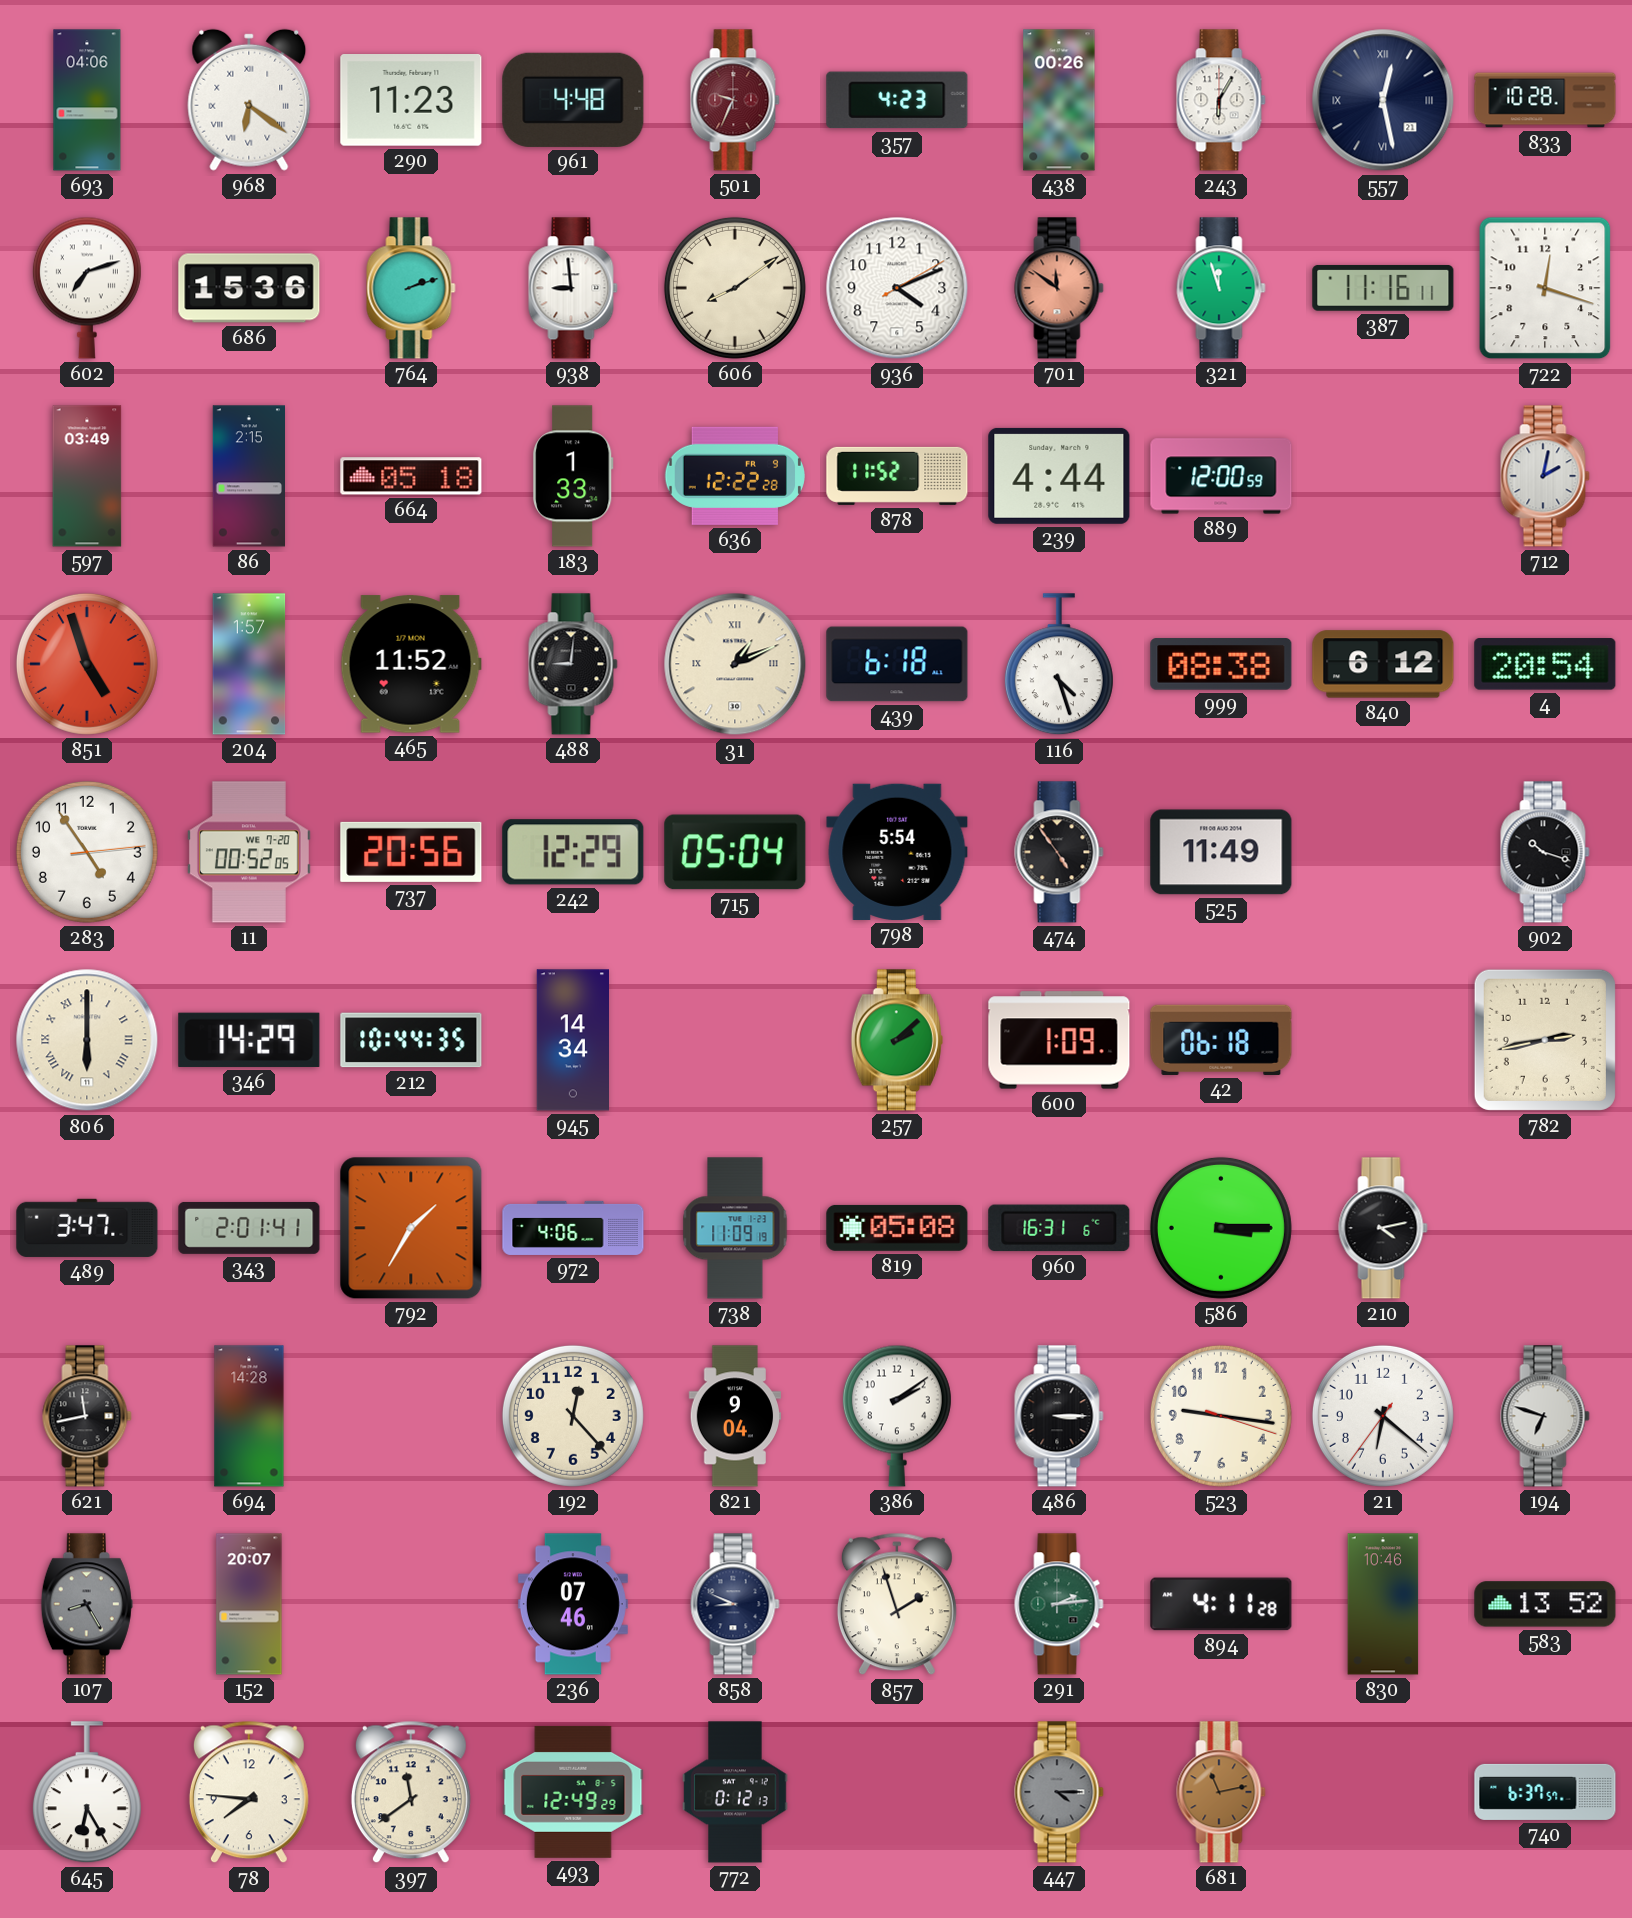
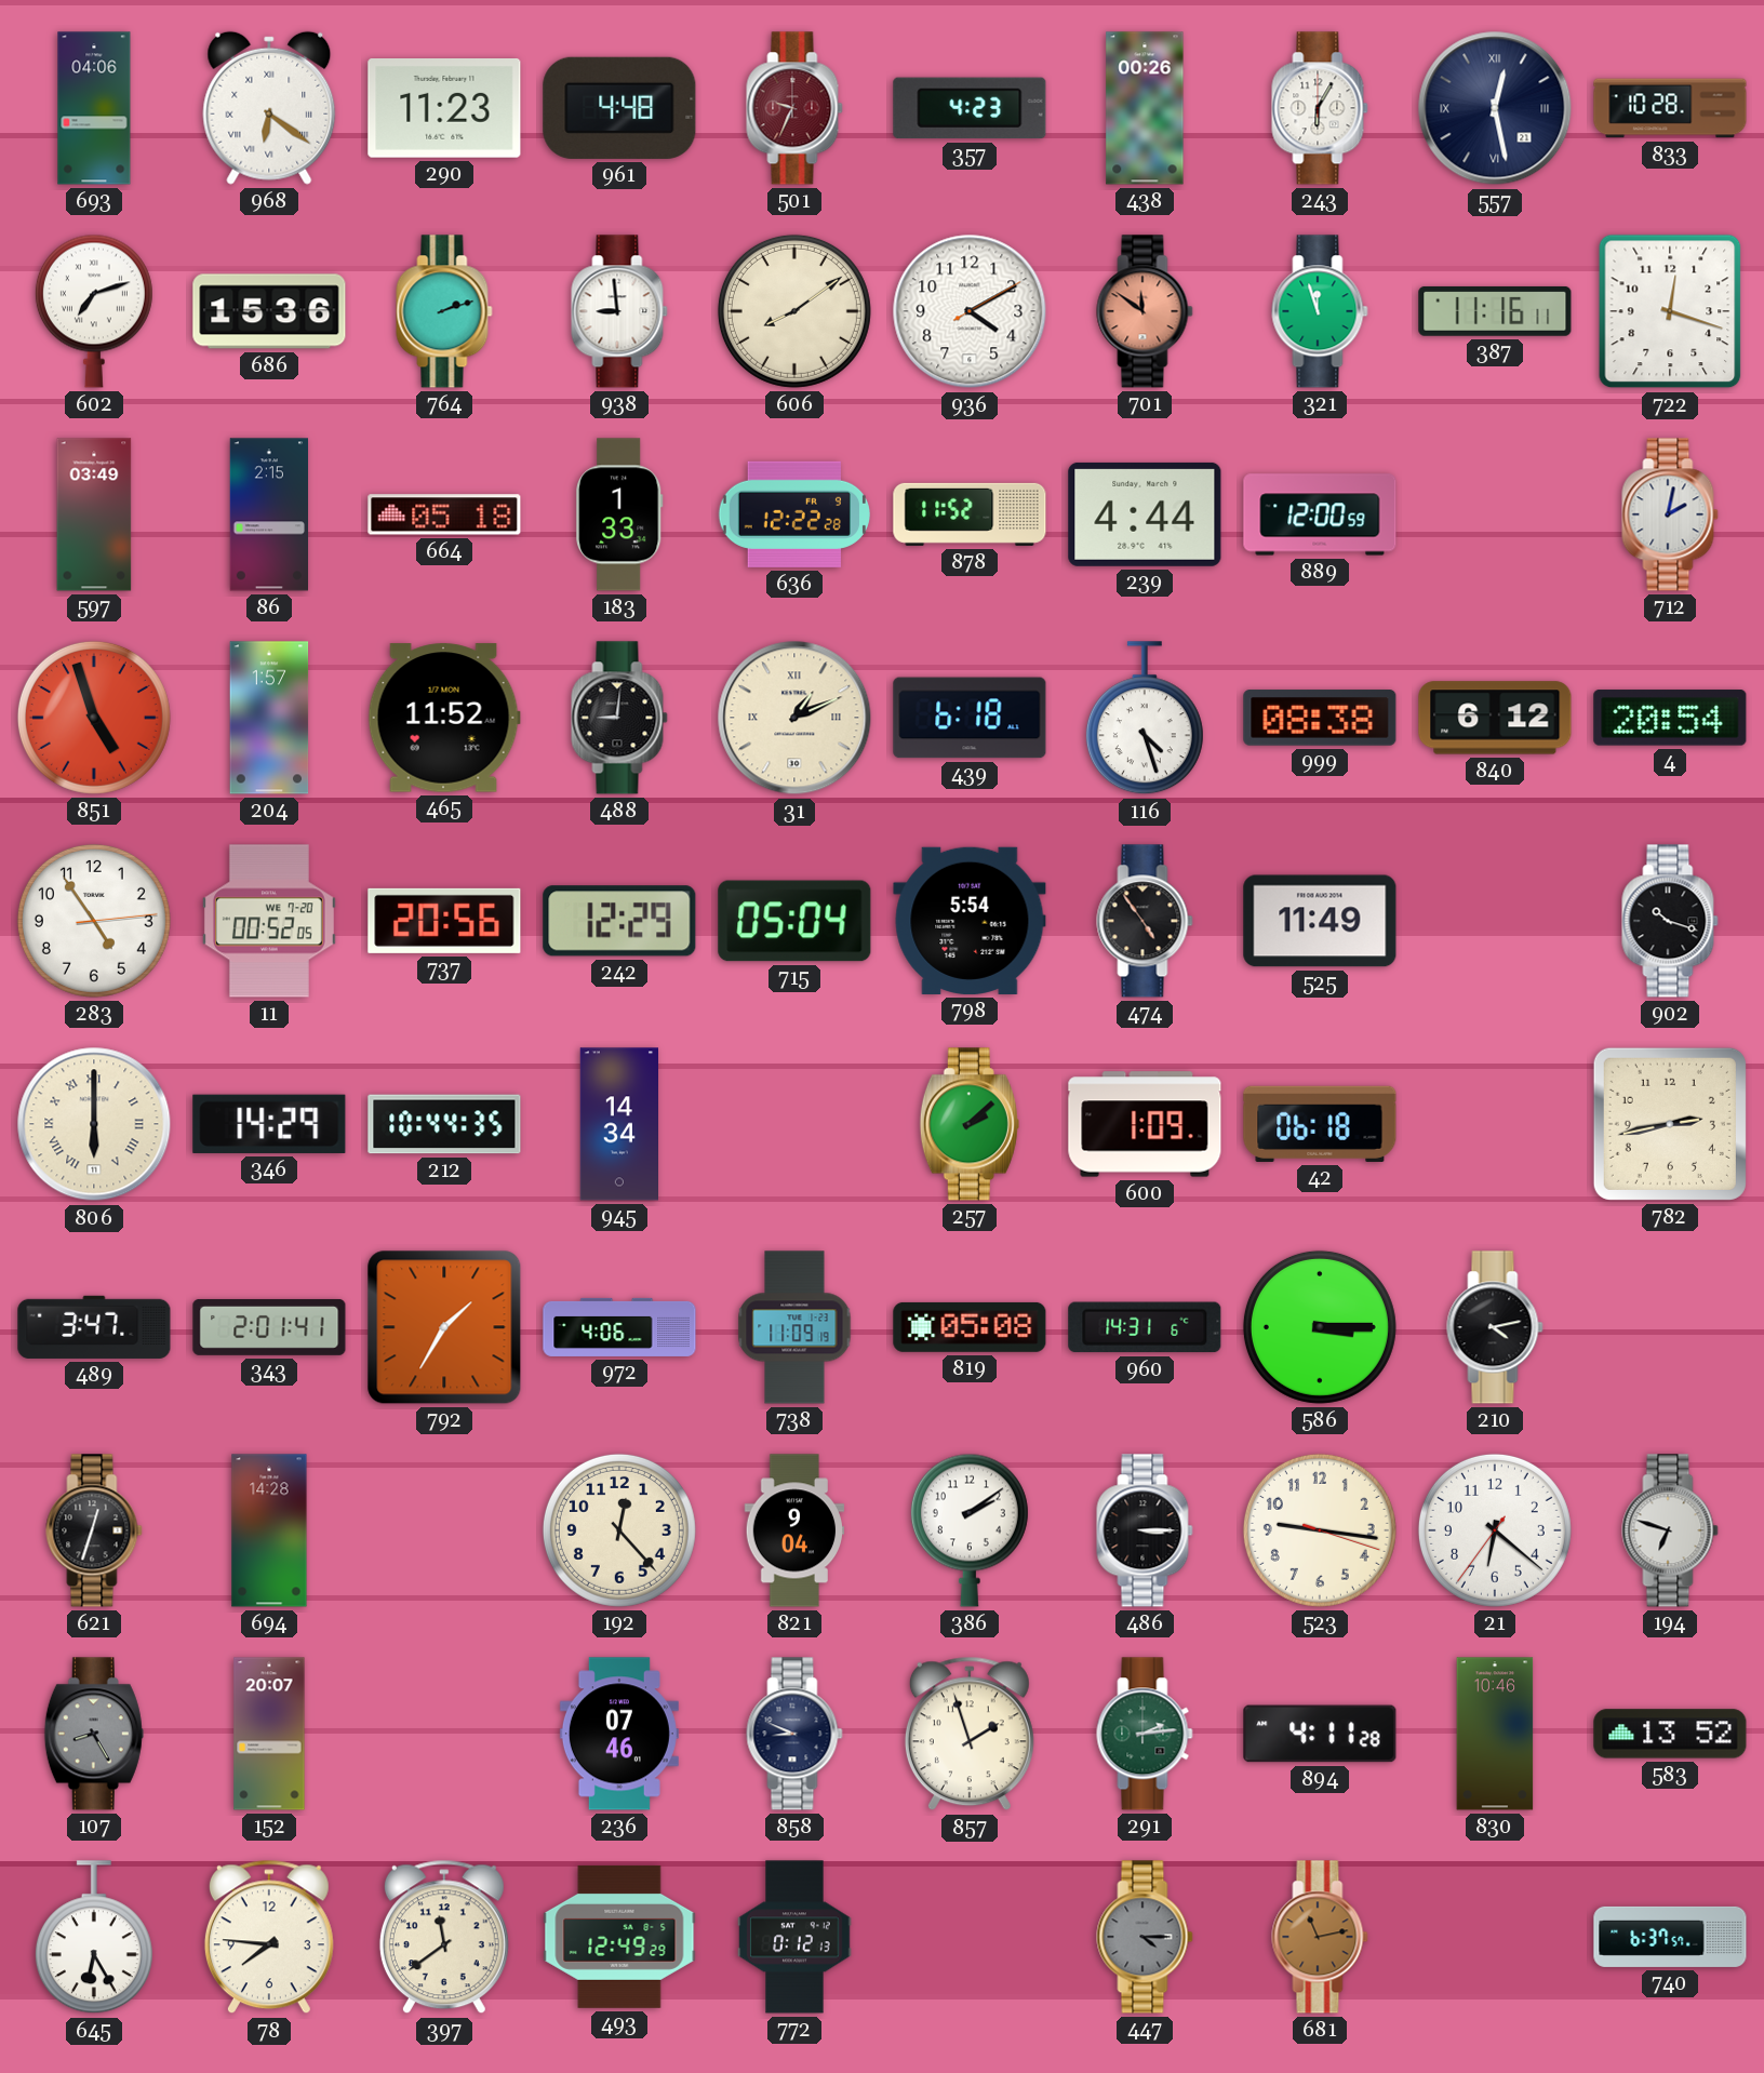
936: 4:11 -> 4:10
960: 16:31 -> 14:31
621: 11:43 -> 12:33
